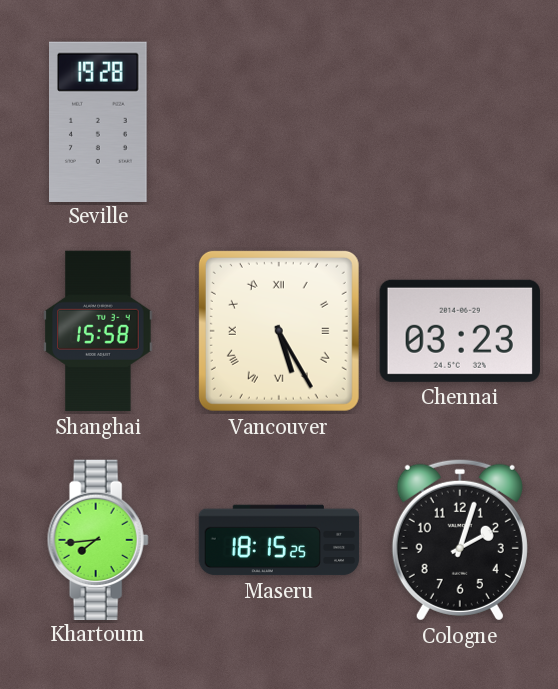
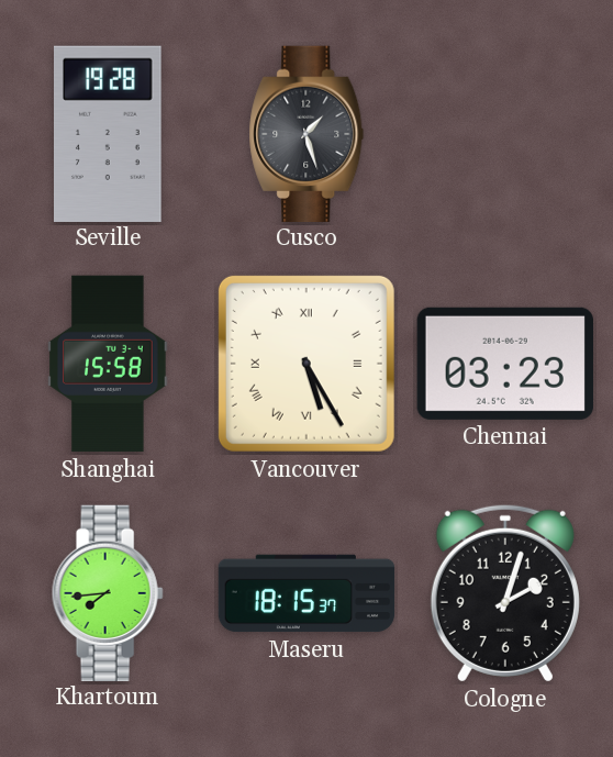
Cusco: none -> 1:27
Maseru: 18:15:25 -> 18:15:37
